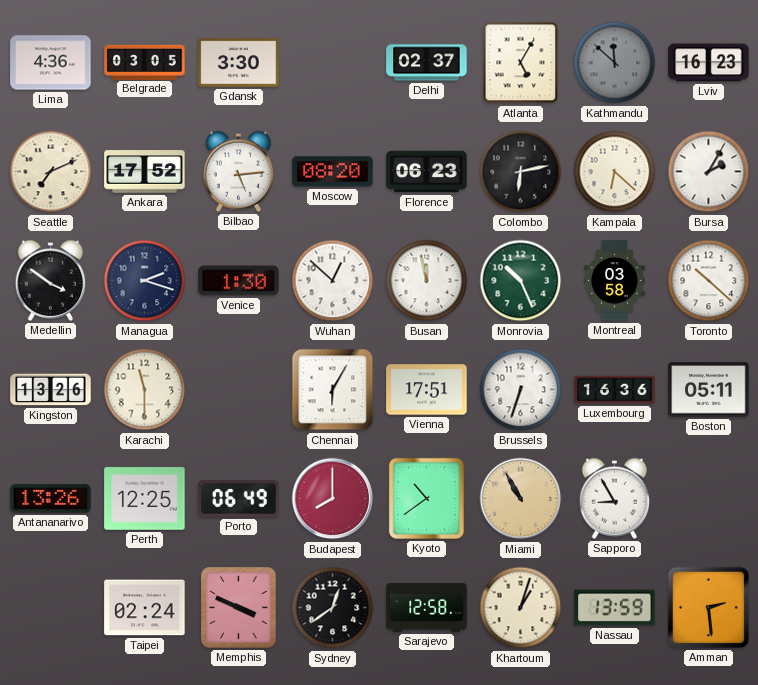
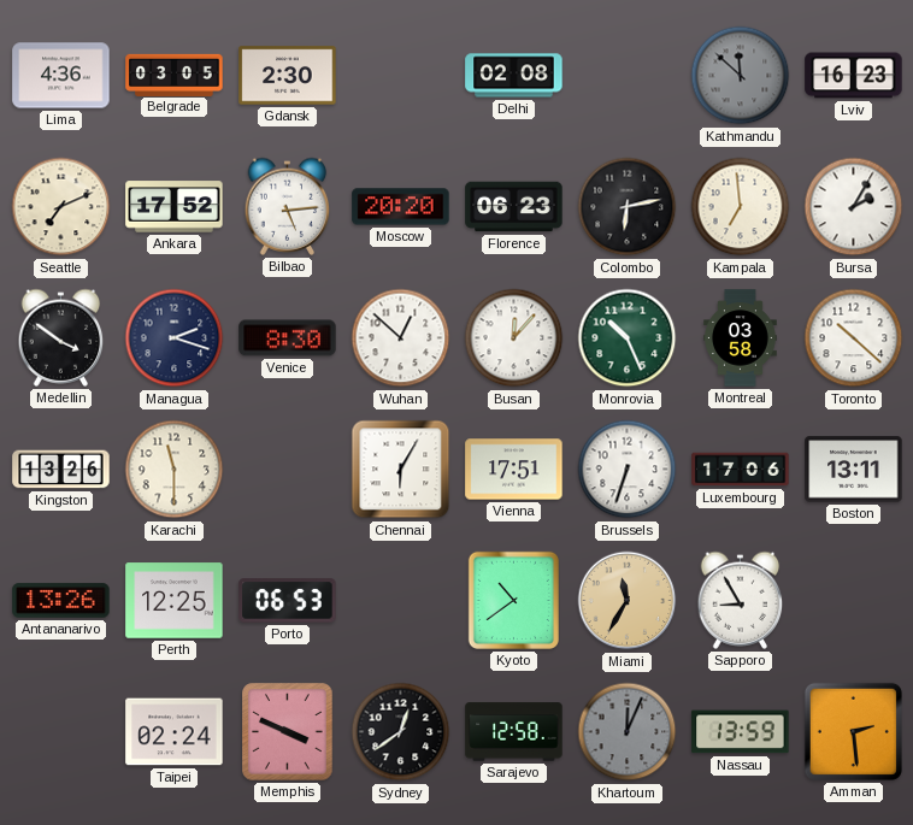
Gdansk: 3:30 -> 2:30
Delhi: 02:37 -> 02:08
Atlanta: 5:05 -> none
Moscow: 08:20 -> 20:20
Kampala: 6:22 -> 6:59
Venice: 1:30 -> 8:30
Busan: 11:58 -> 12:07
Luxembourg: 16:36 -> 17:06
Boston: 05:11 -> 13:11
Porto: 06:49 -> 06:53
Budapest: 8:00 -> none
Miami: 10:55 -> 11:35
Khartoum: 1:03 -> 12:04
Khartoum dial: cream -> grey
